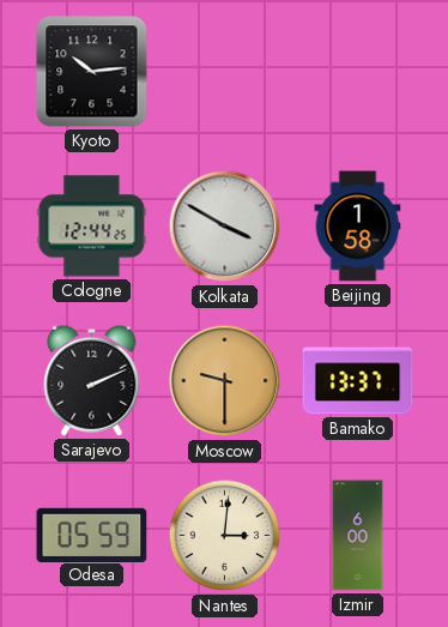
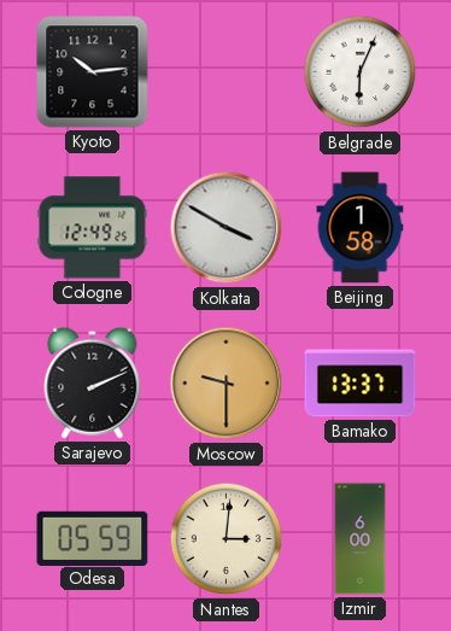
Belgrade: none -> 6:04
Cologne: 12:44 -> 12:49
